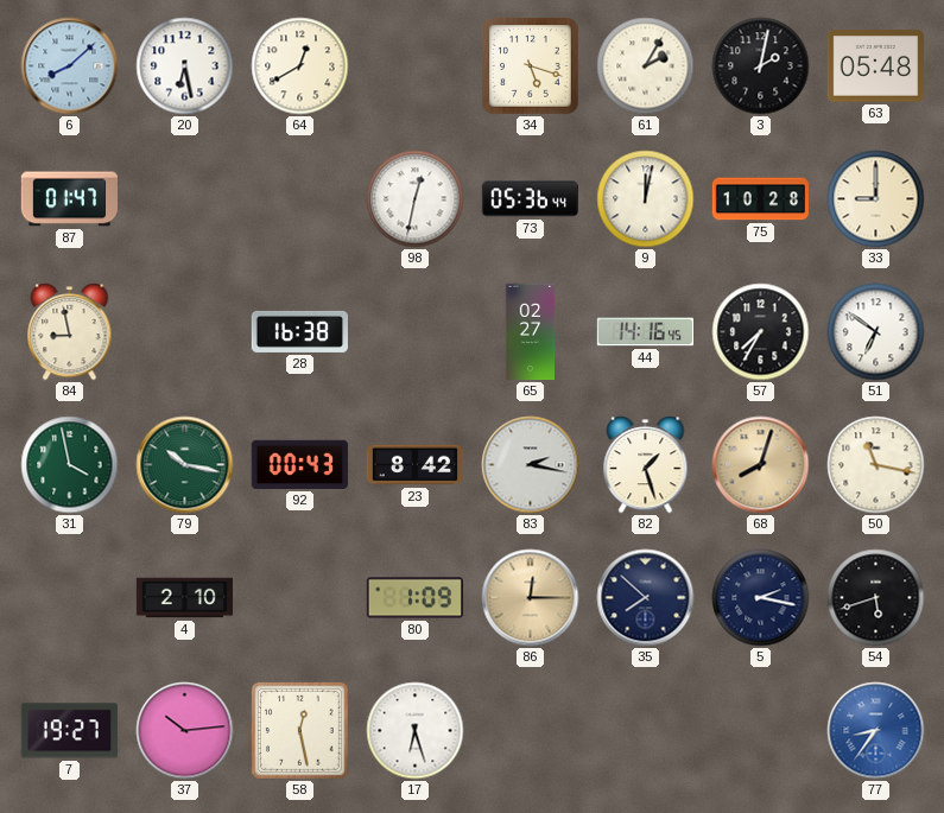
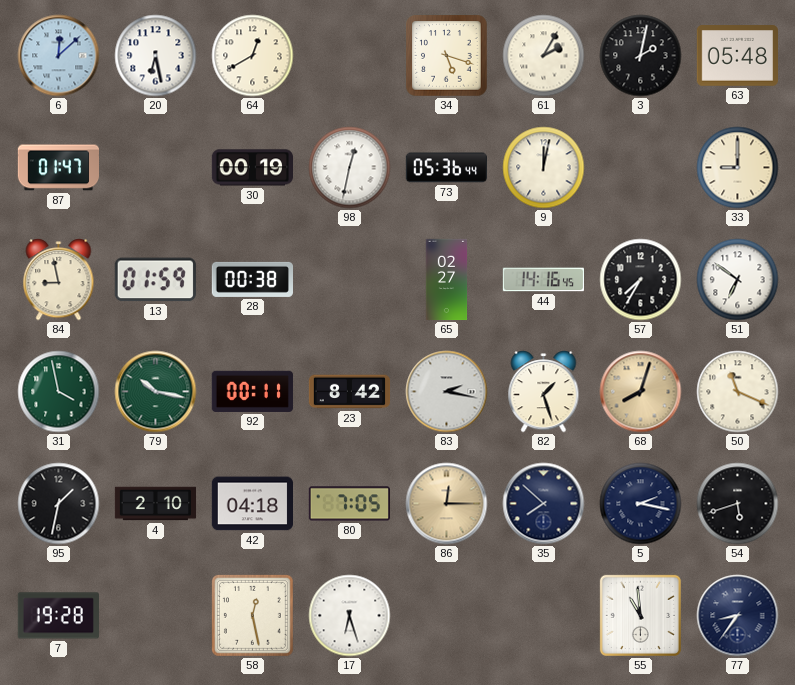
6: 8:08 -> 12:08
30: none -> 00:19
75: 10:28 -> none
13: none -> 01:59
28: 16:38 -> 00:38
92: 00:43 -> 00:11
50: 11:17 -> 11:19
95: none -> 1:32
42: none -> 04:18
80: 1:09 -> 7:05
7: 19:27 -> 19:28
37: 10:14 -> none
55: none -> 10:59
77 dial: blue -> navy
